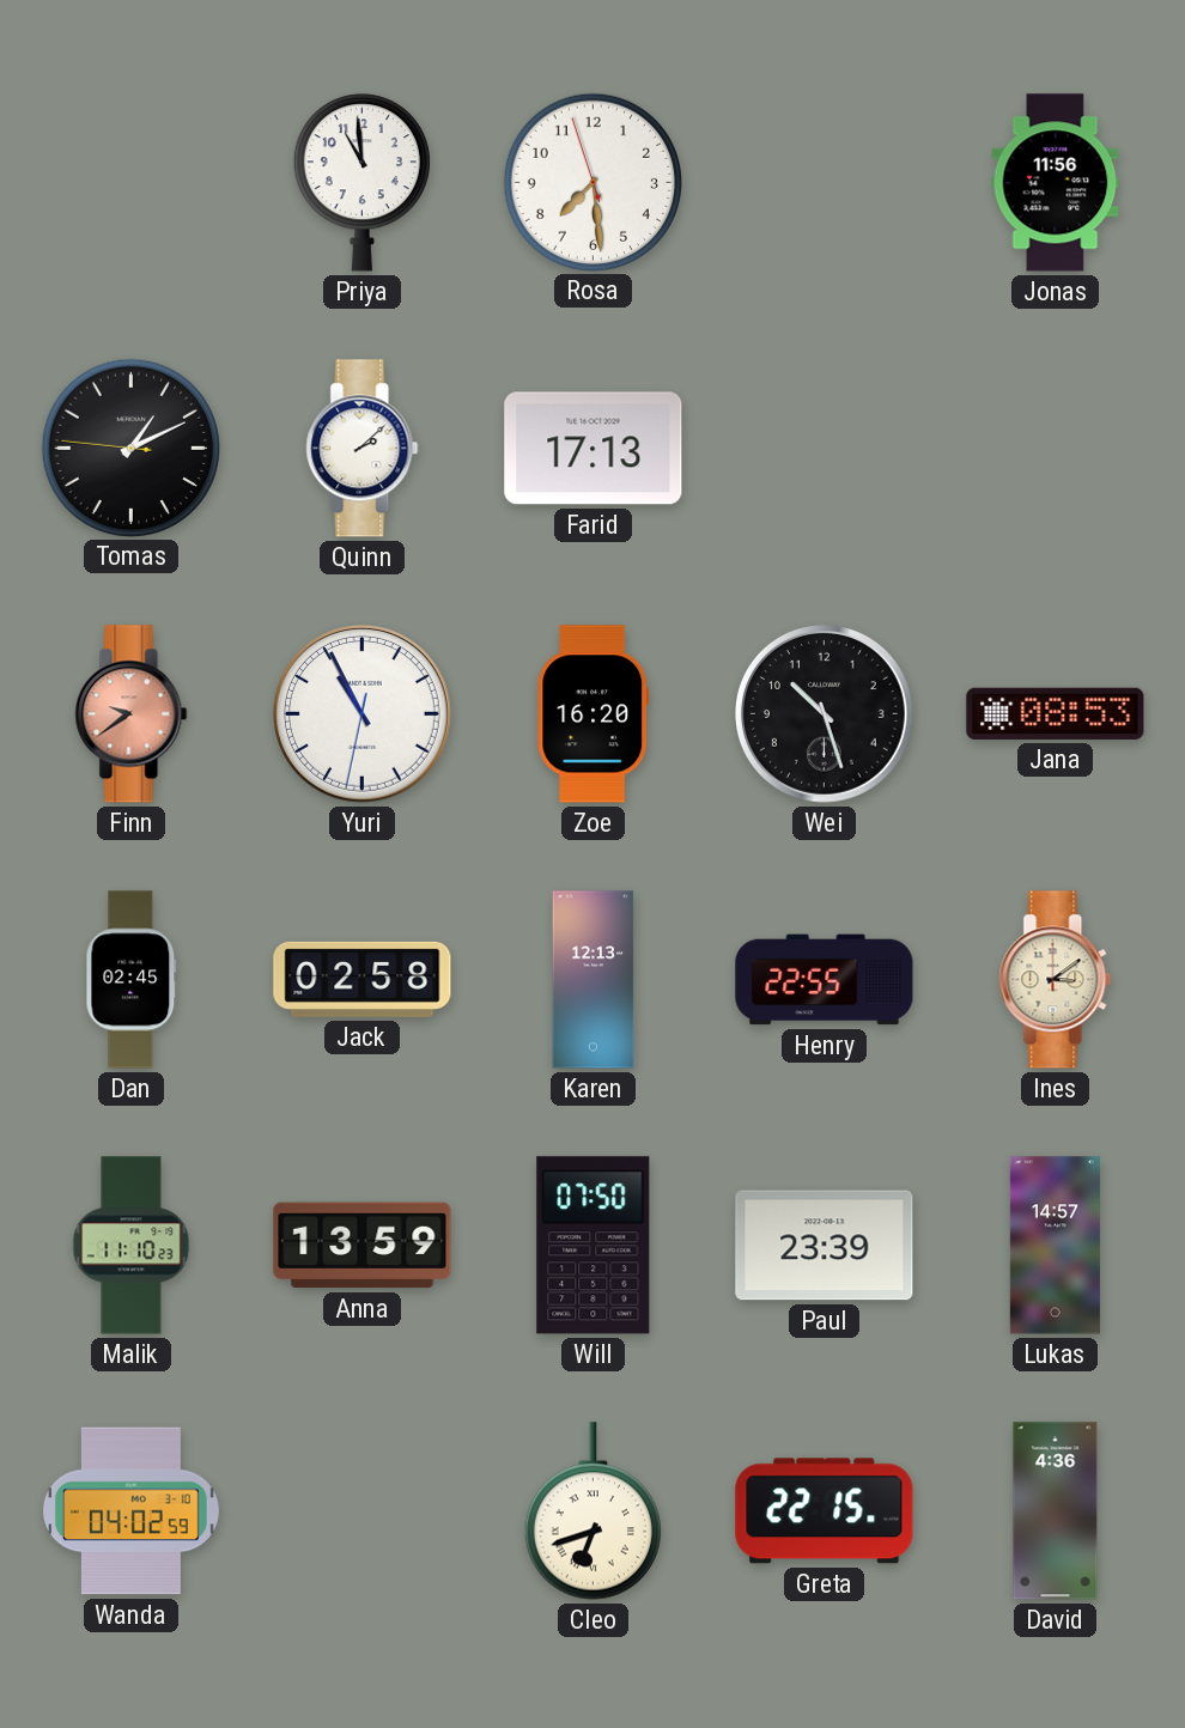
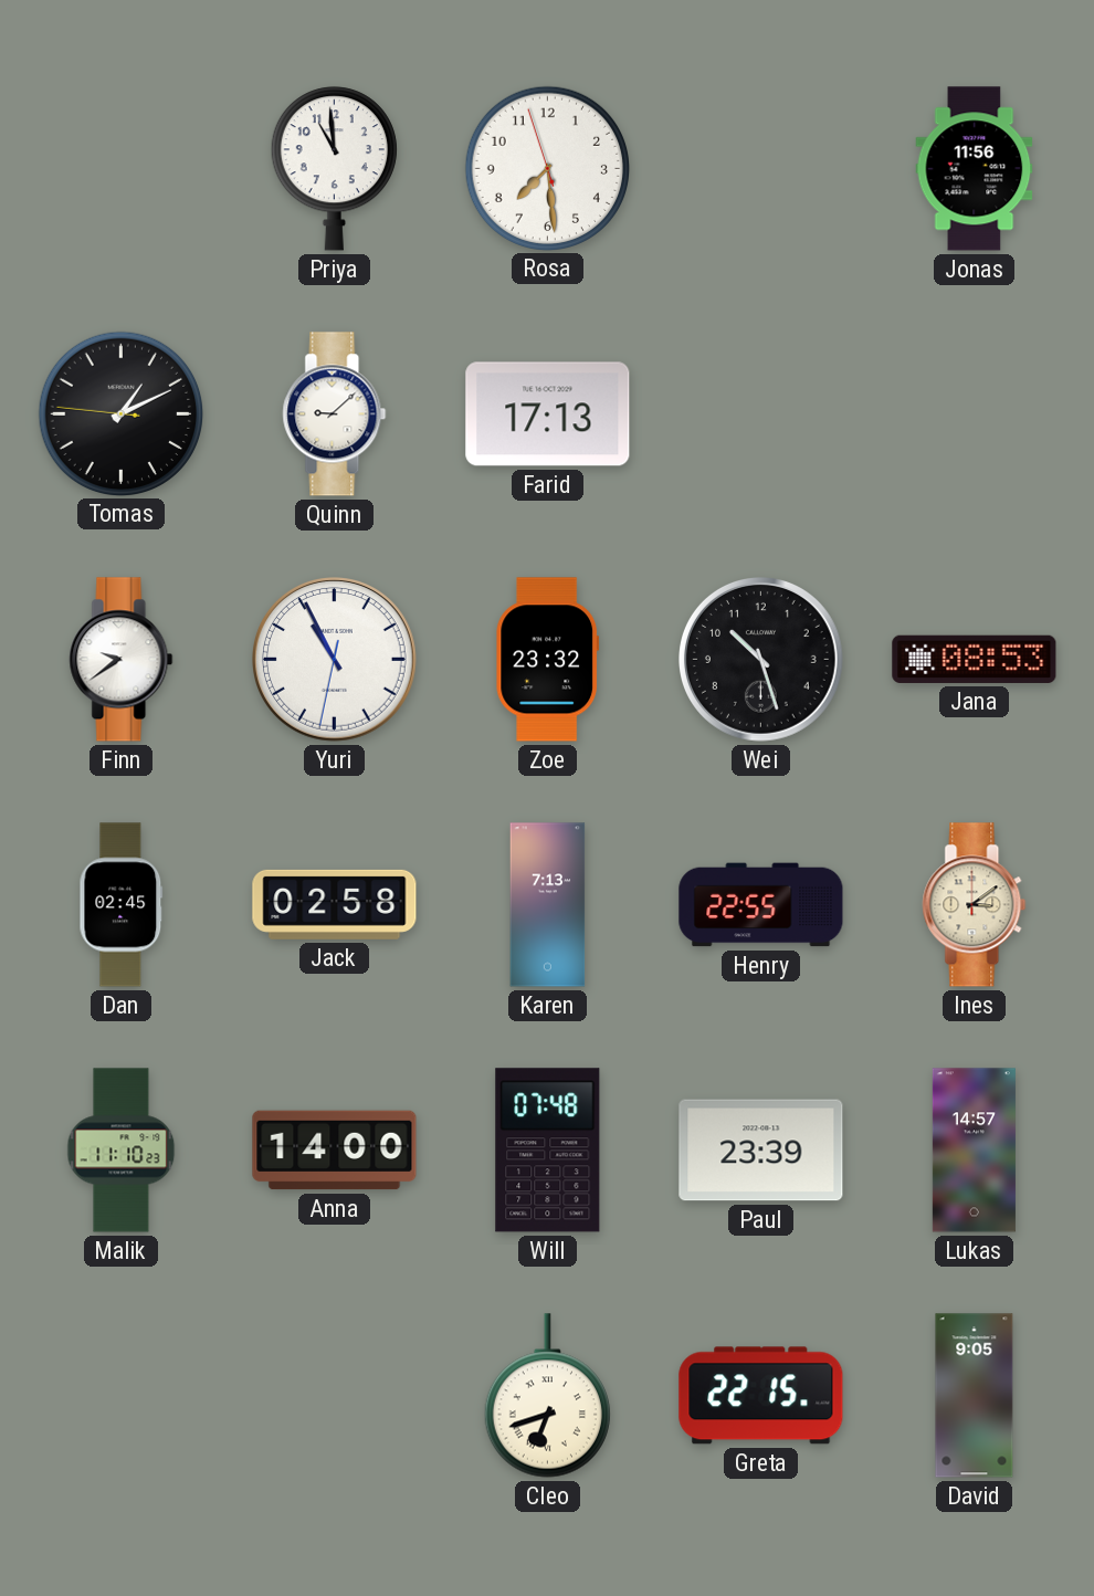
Quinn: 2:08 -> 9:08
Finn dial: salmon -> white
Zoe: 16:20 -> 23:32
Karen: 12:13 -> 7:13
Anna: 13:59 -> 14:00
Will: 07:50 -> 07:48
Wanda: 04:02 -> none
David: 4:36 -> 9:05
